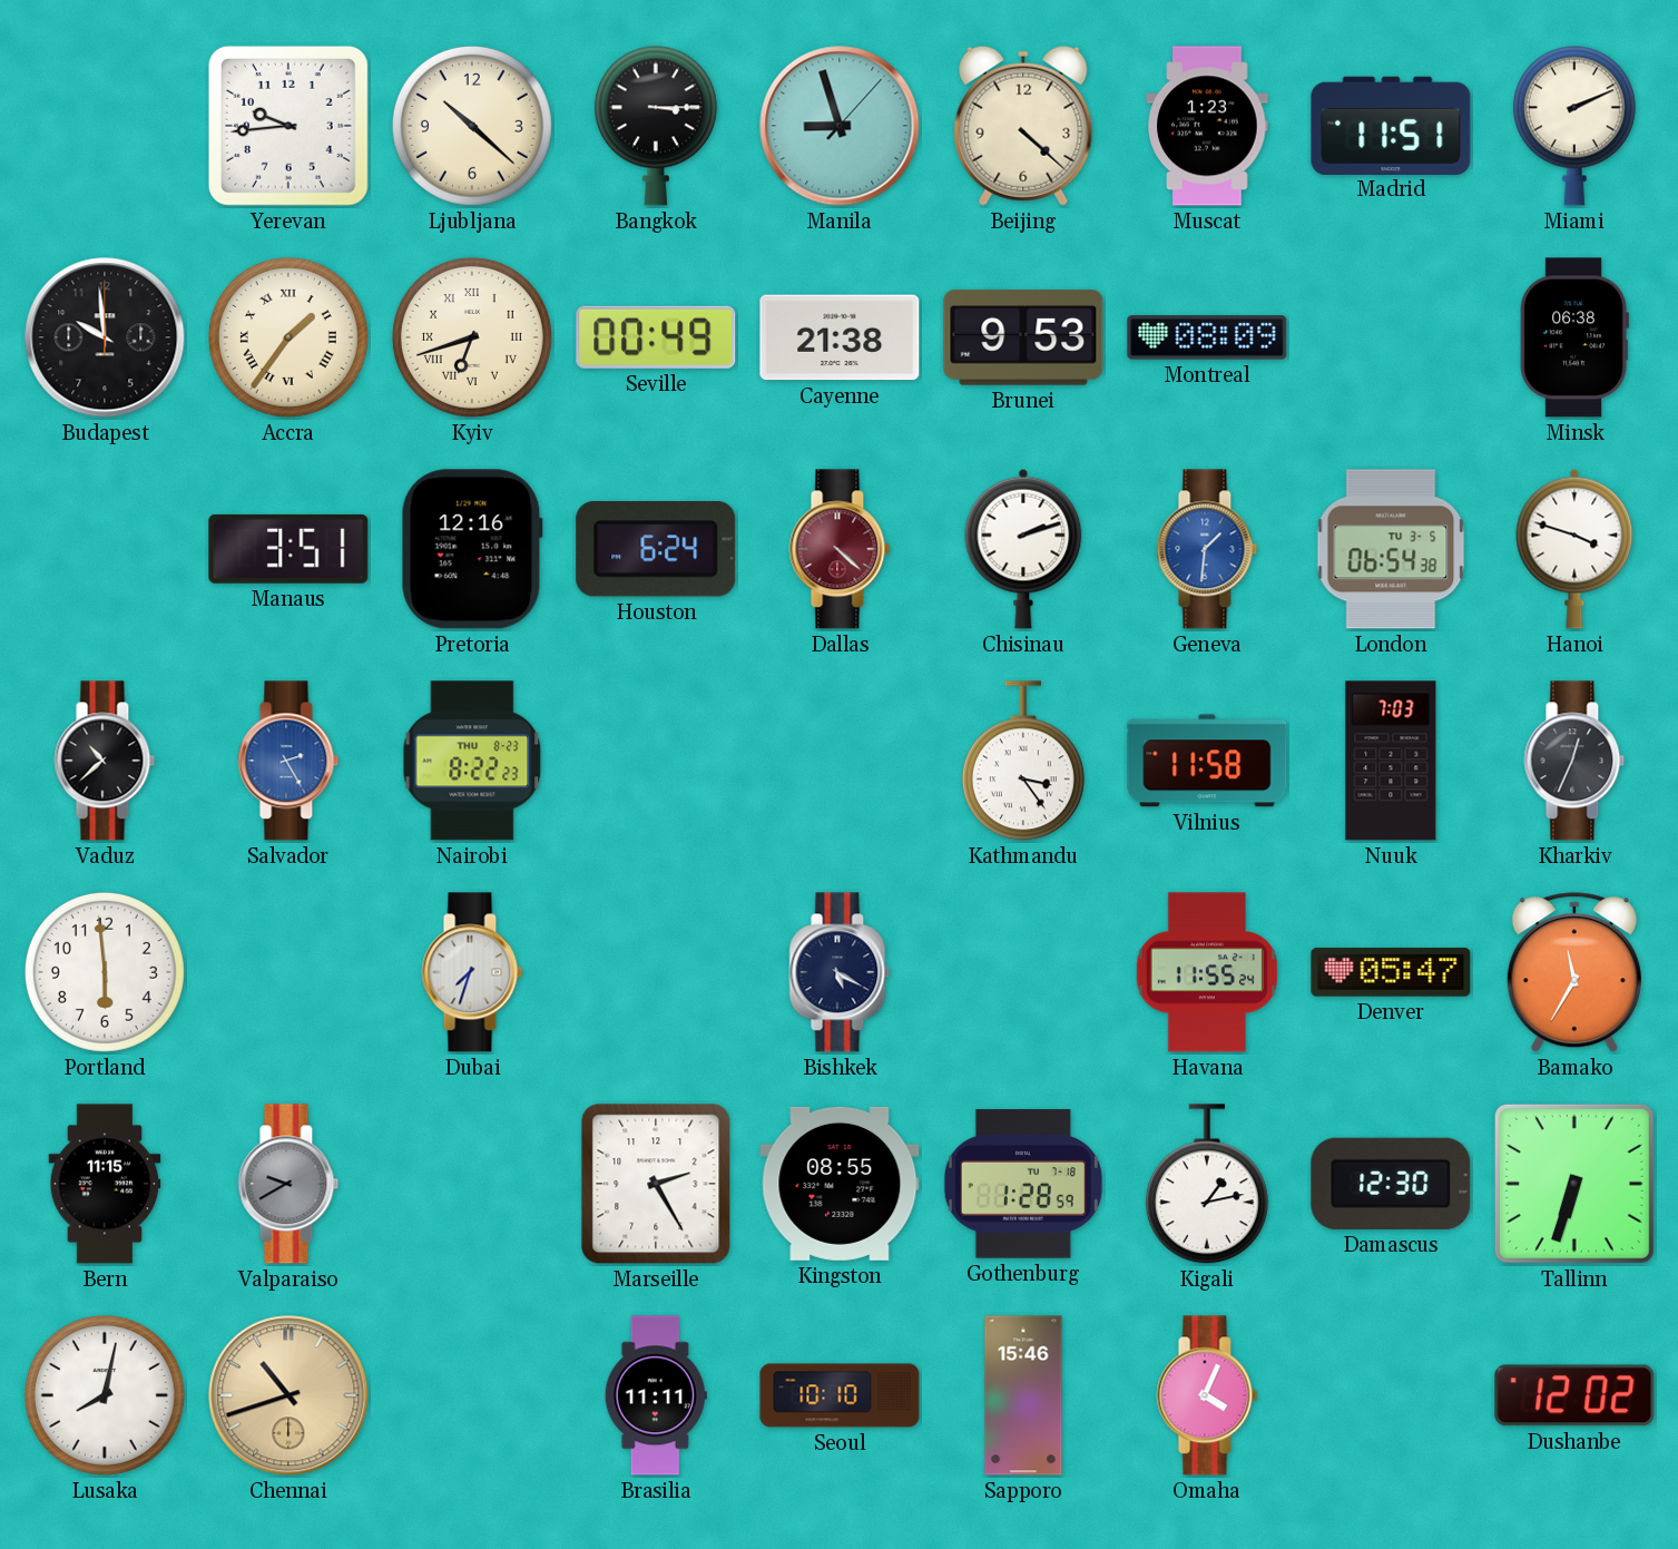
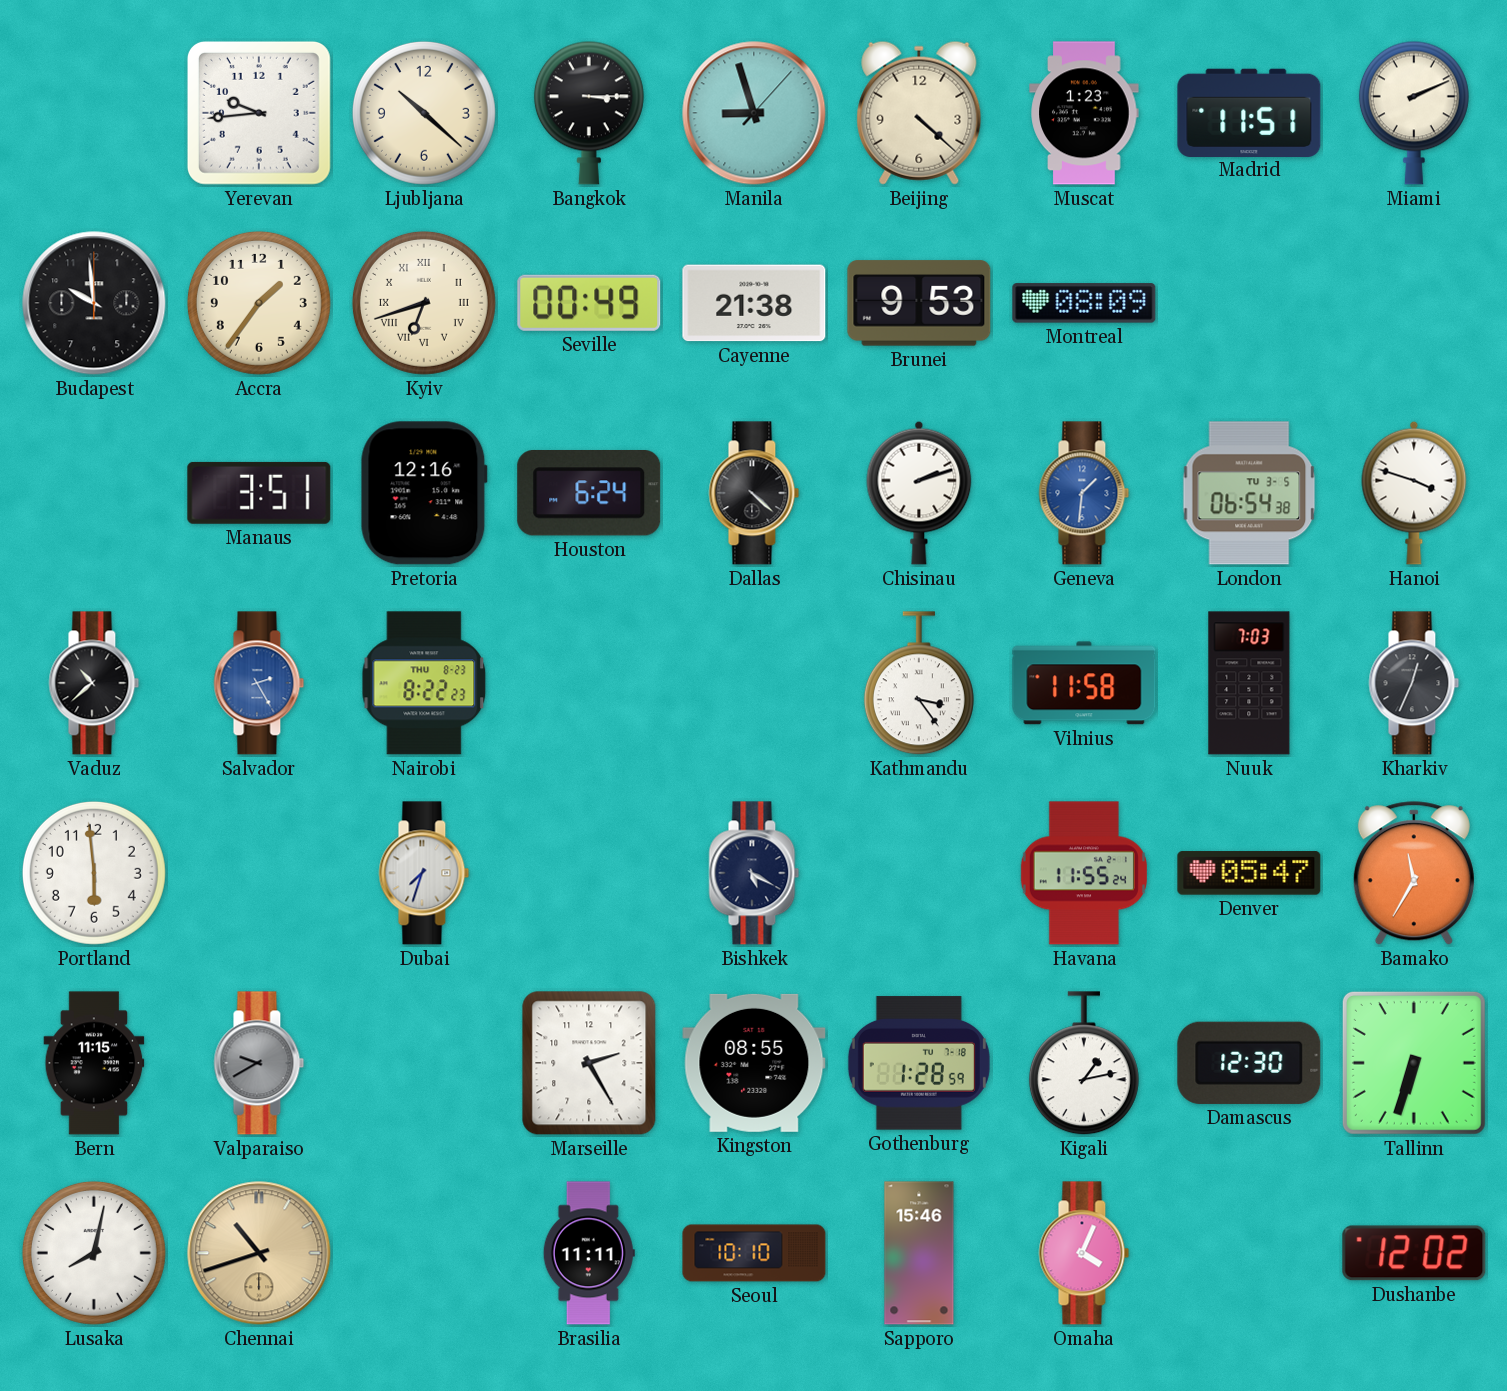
Accra numerals: Roman -> Arabic
Minsk: 06:38 -> none
Dallas dial: burgundy -> black
